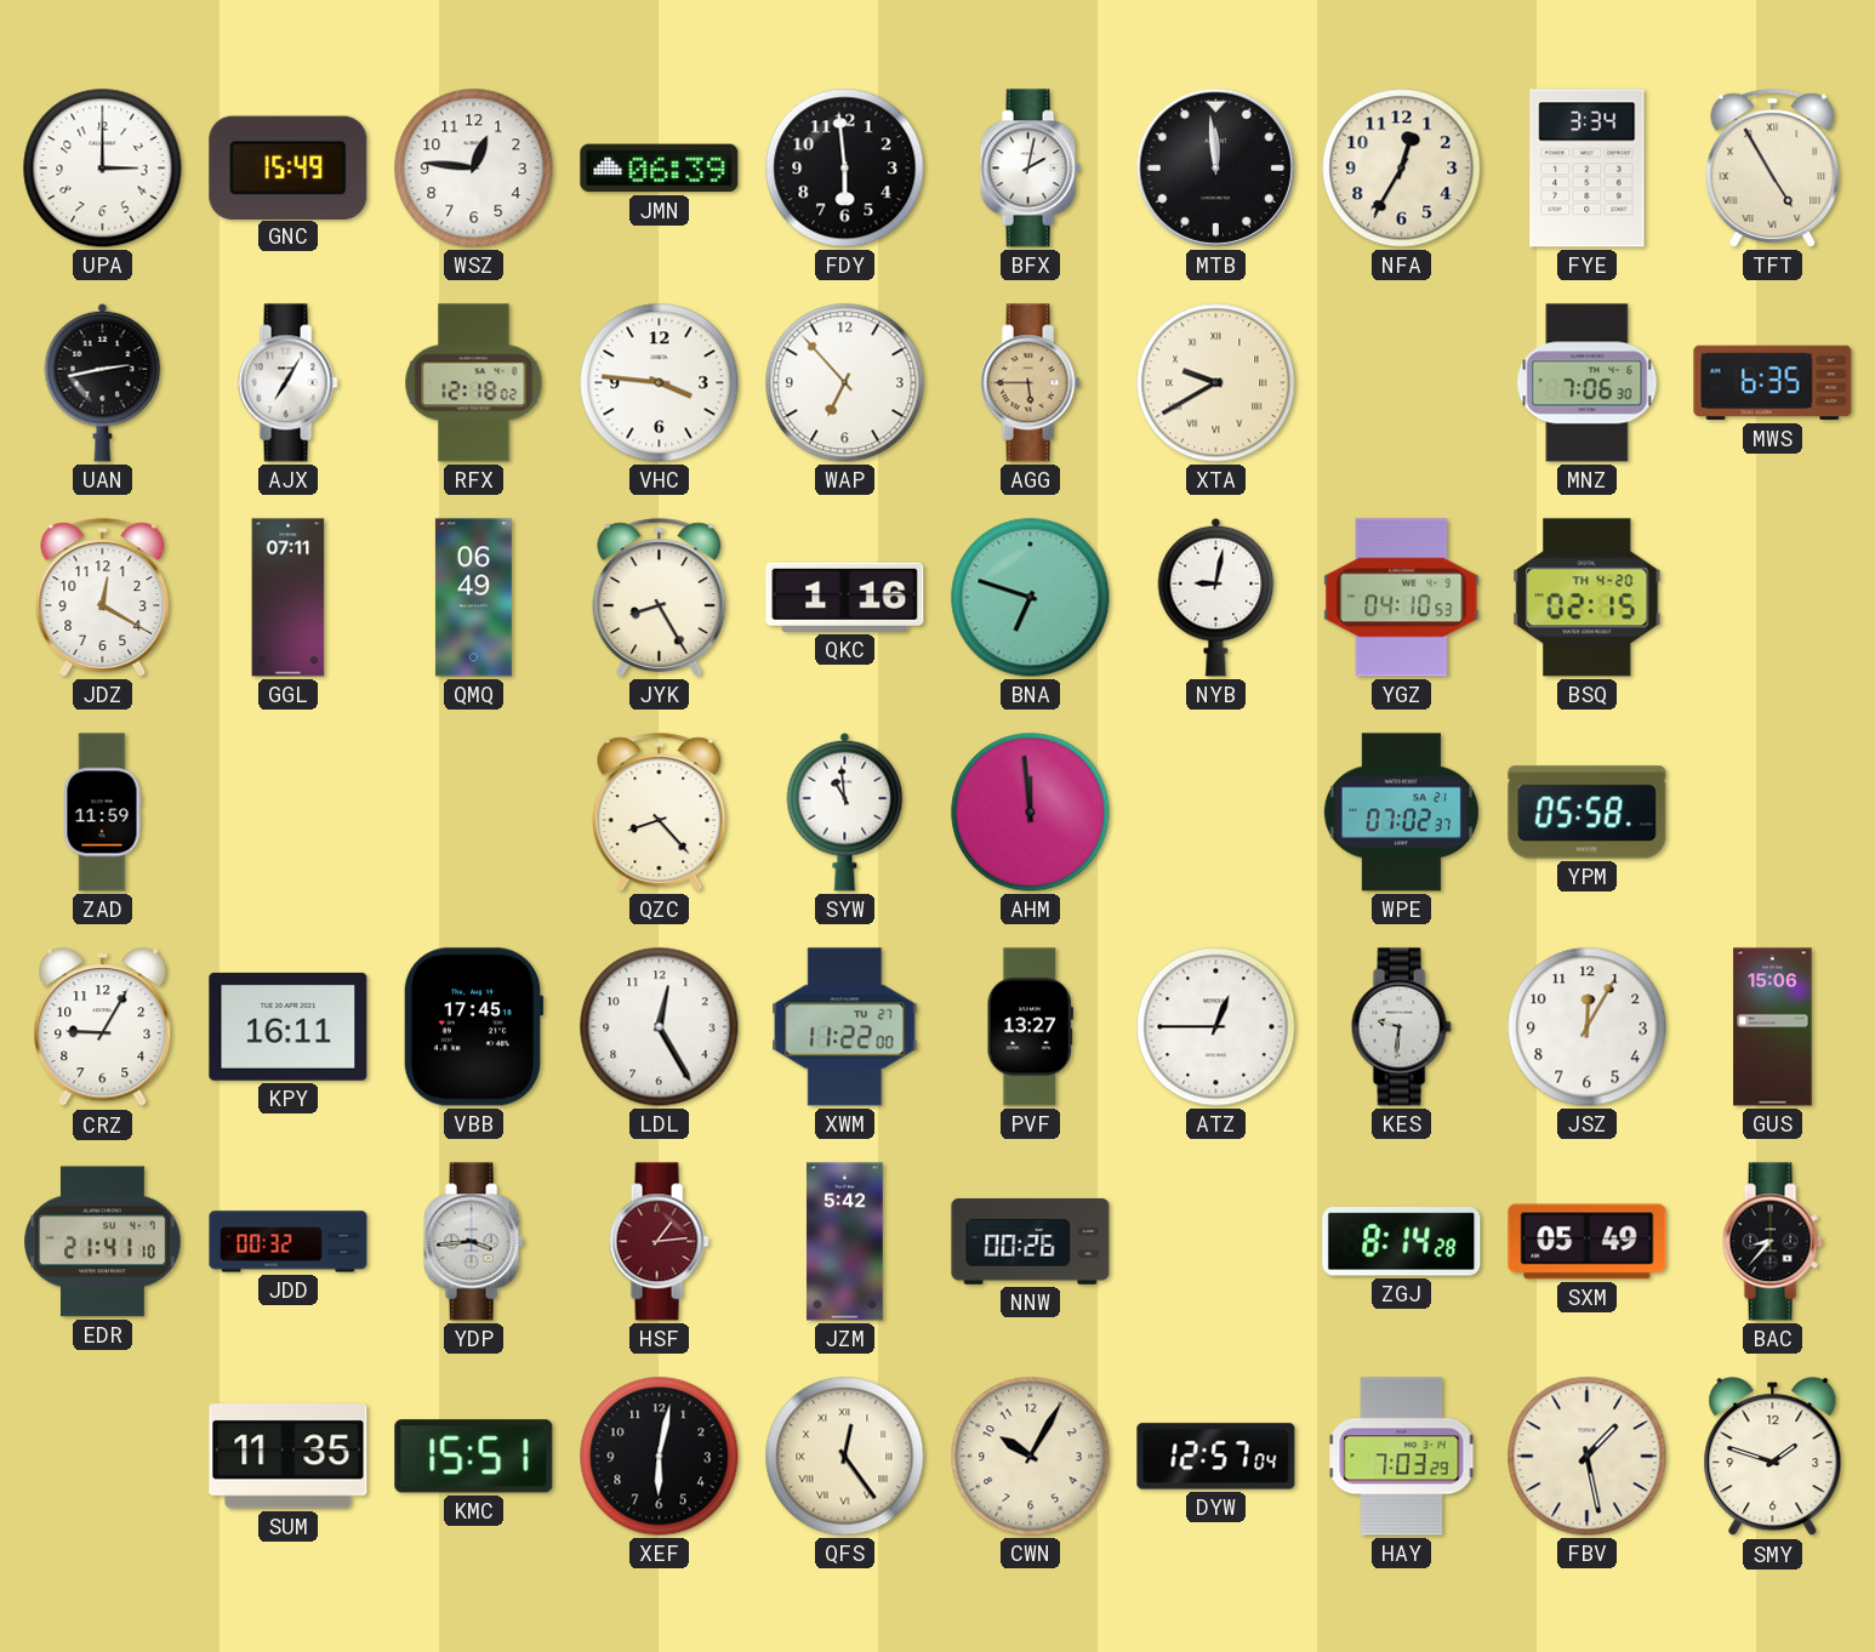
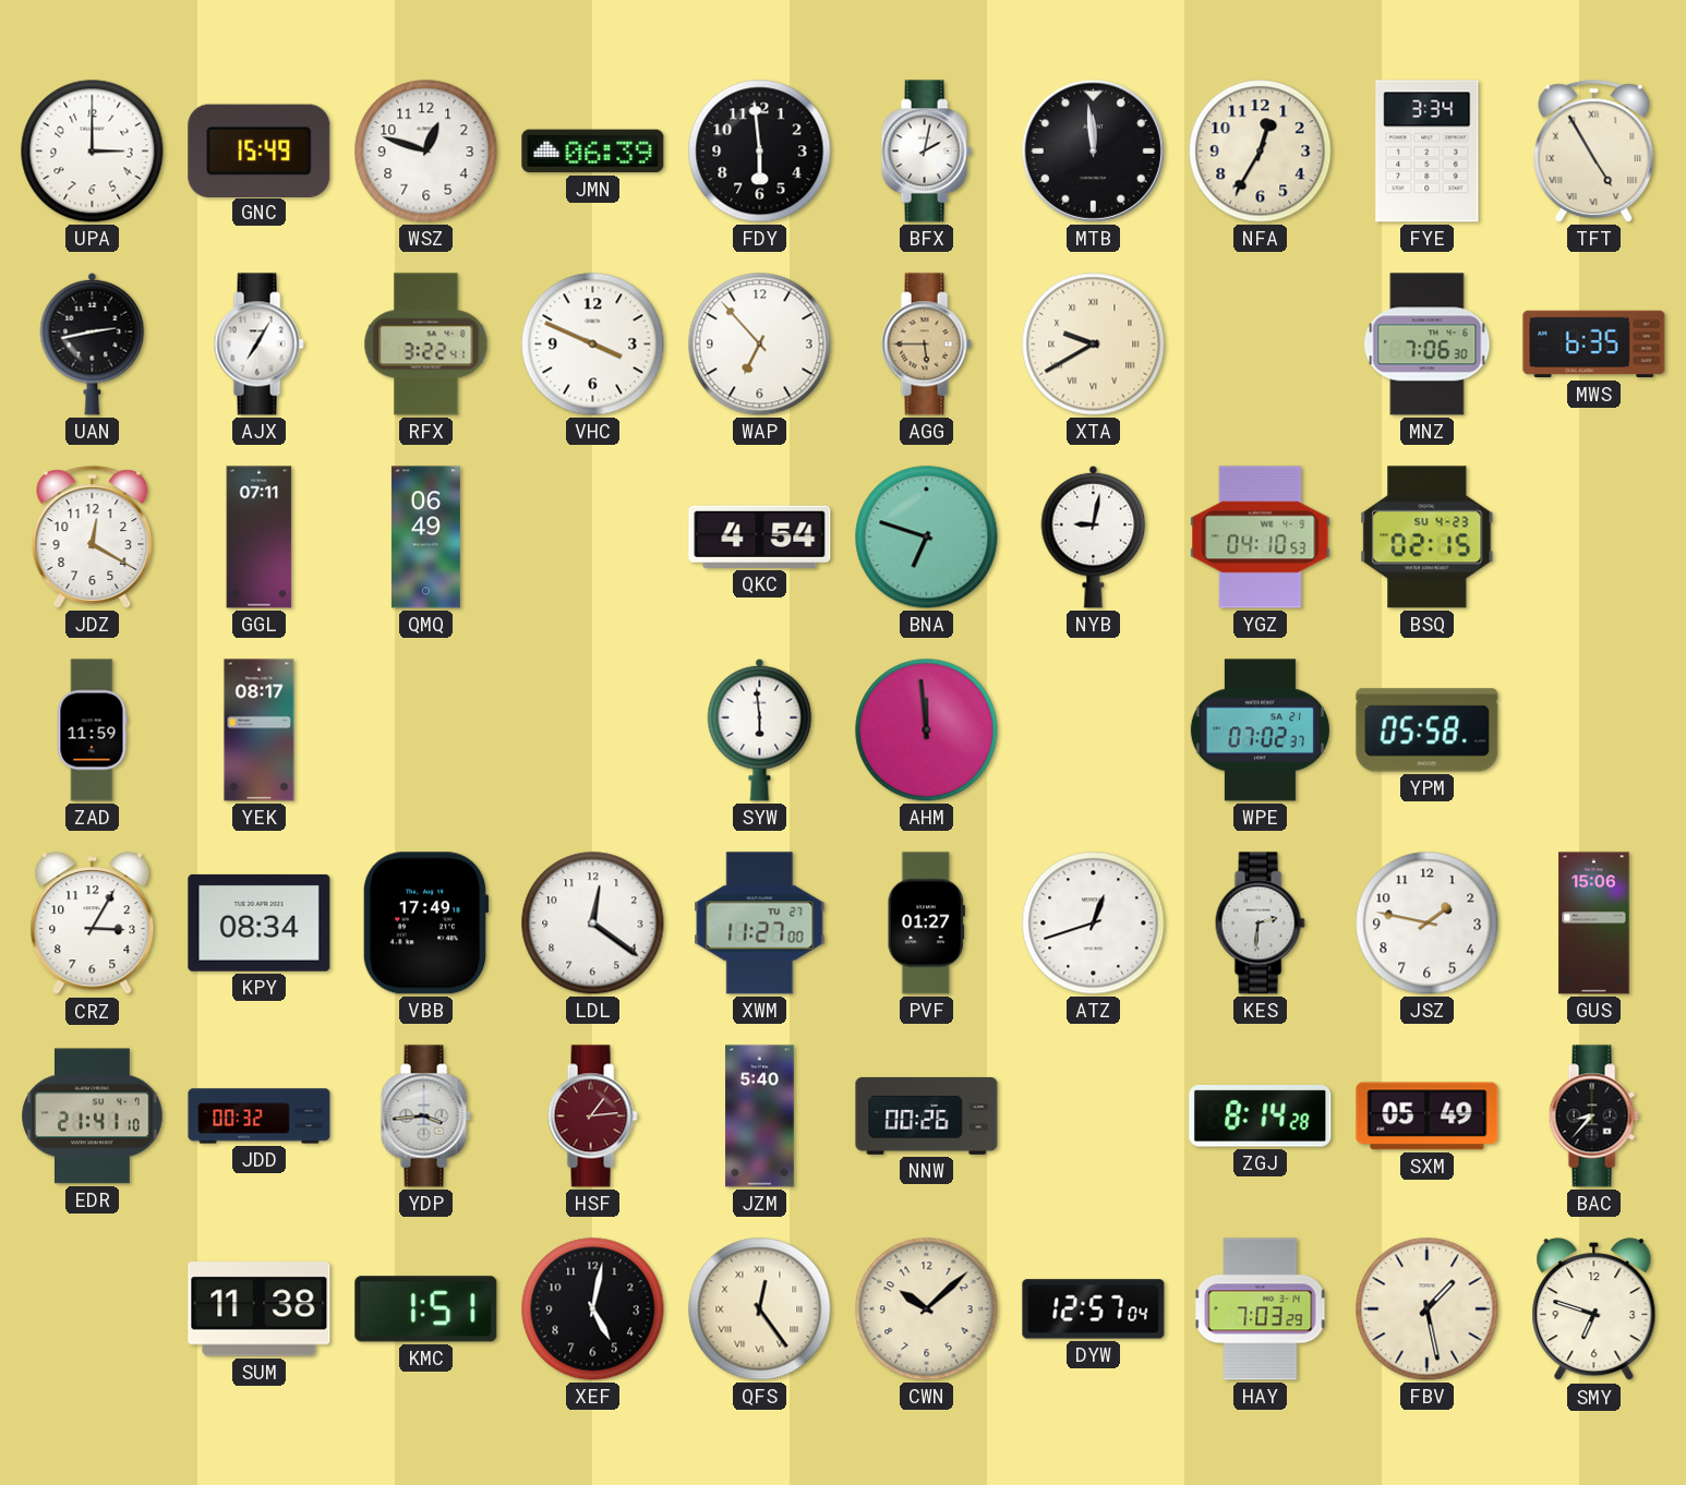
WSZ: 12:46 -> 12:48
RFX: 12:18 -> 3:22
VHC: 3:46 -> 3:49
JYK: 8:25 -> none
QKC: 1:16 -> 4:54
BSQ date: TH 4-20 -> SU 4-23
YEK: none -> 08:17
QZC: 8:23 -> none
SYW: 10:59 -> 5:59
CRZ: 9:05 -> 3:05
KPY: 16:11 -> 08:34
VBB: 17:45 -> 17:49
LDL: 12:25 -> 12:21
XWM: 11:22 -> 11:27
PVF: 13:27 -> 01:27
ATZ: 12:45 -> 12:42
KES: 9:31 -> 2:31
JSZ: 12:05 -> 1:47
JZM: 5:42 -> 5:40
SUM: 11:35 -> 11:38
KMC: 15:51 -> 1:51
XEF: 6:02 -> 5:02
CWN: 10:05 -> 10:08
SMY: 1:48 -> 6:48
